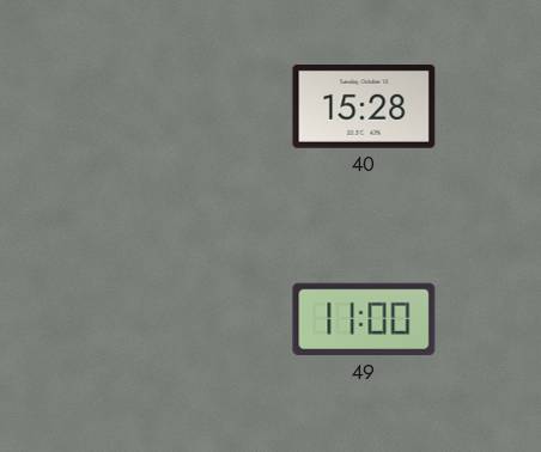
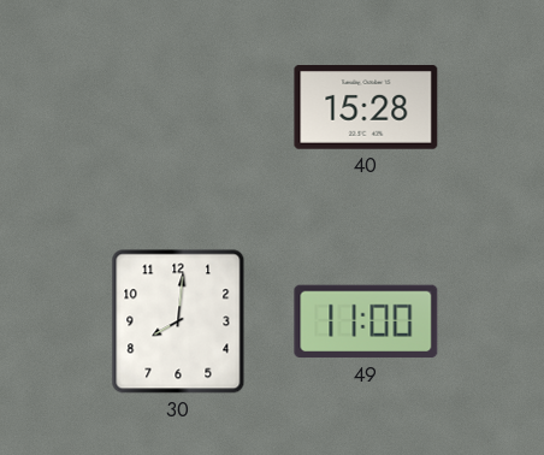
30: none -> 8:01
